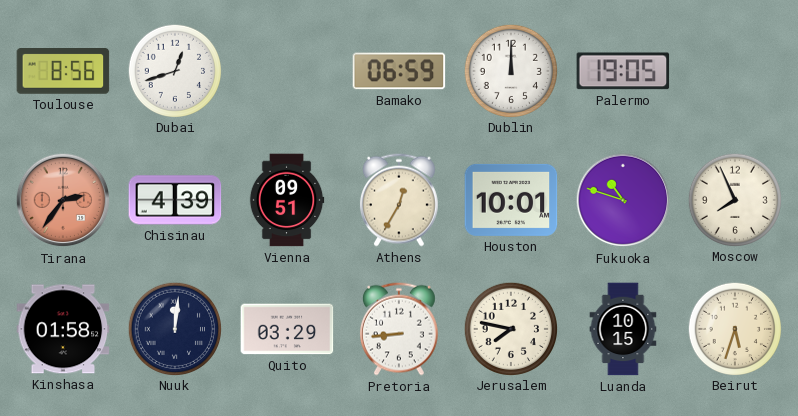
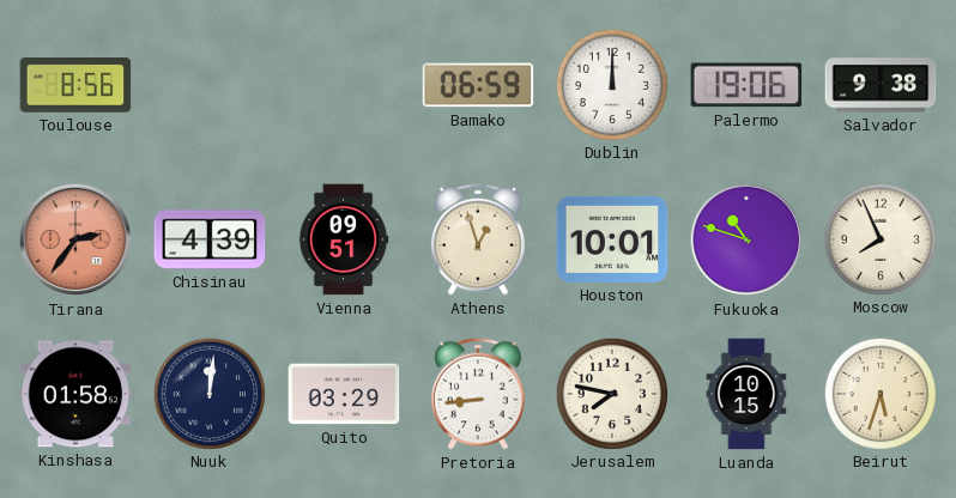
Dubai: 12:42 -> none
Palermo: 19:05 -> 19:06
Salvador: none -> 9:38
Athens: 12:35 -> 12:57
